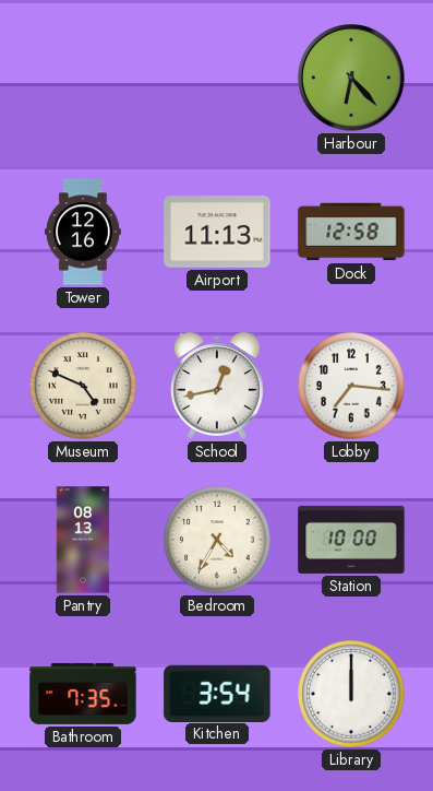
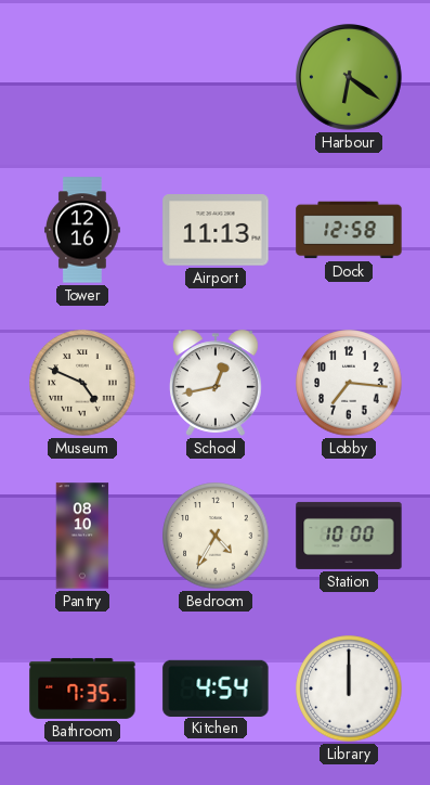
Harbour: 6:23 -> 6:21
Pantry: 08:13 -> 08:10
Kitchen: 3:54 -> 4:54
